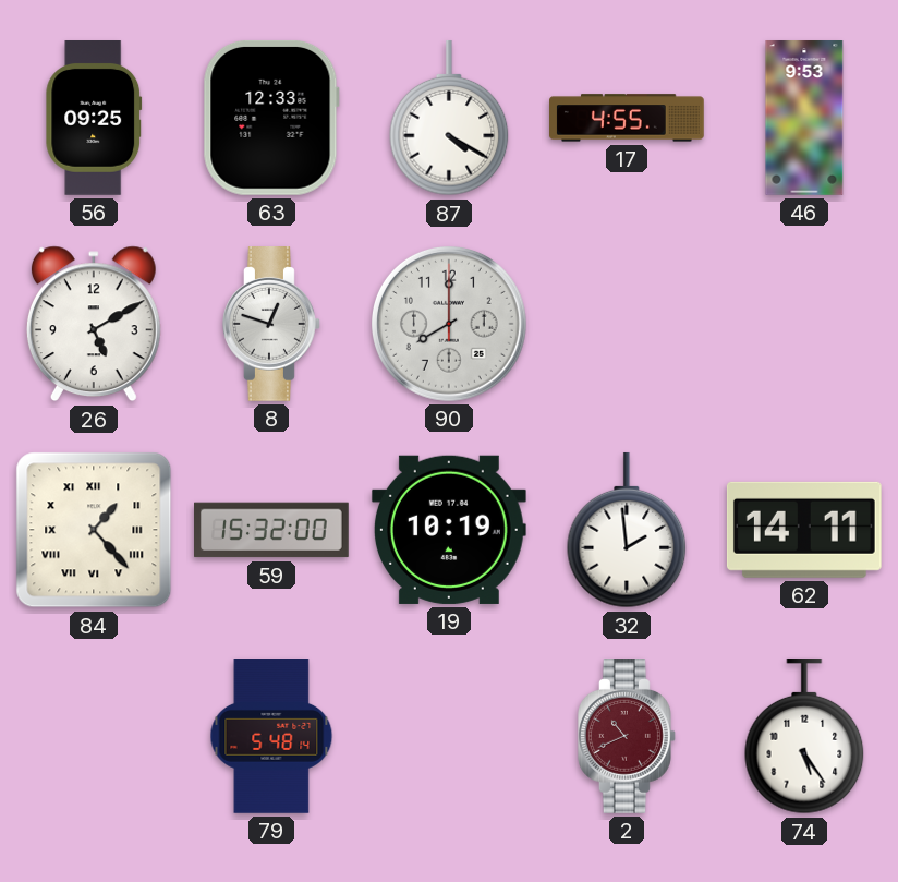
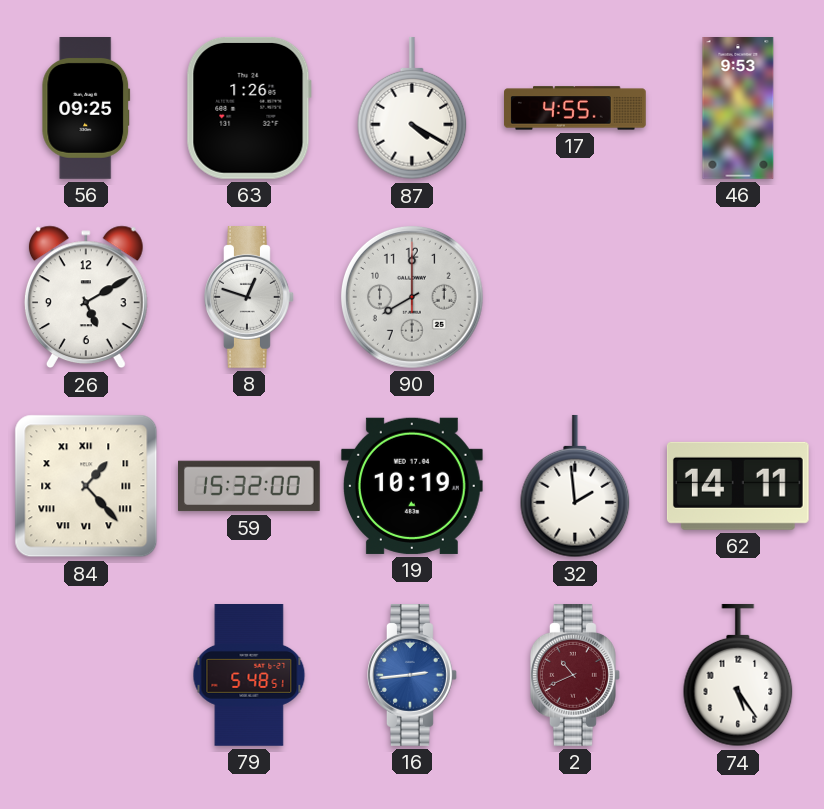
63: 12:33 -> 1:26
79: 5:48:14 -> 5:48:51
16: none -> 2:44
